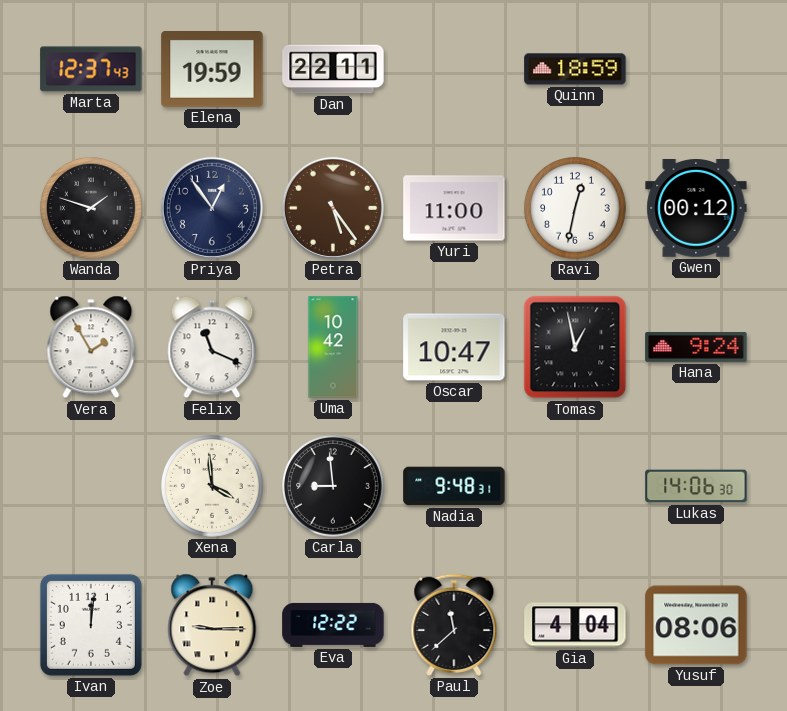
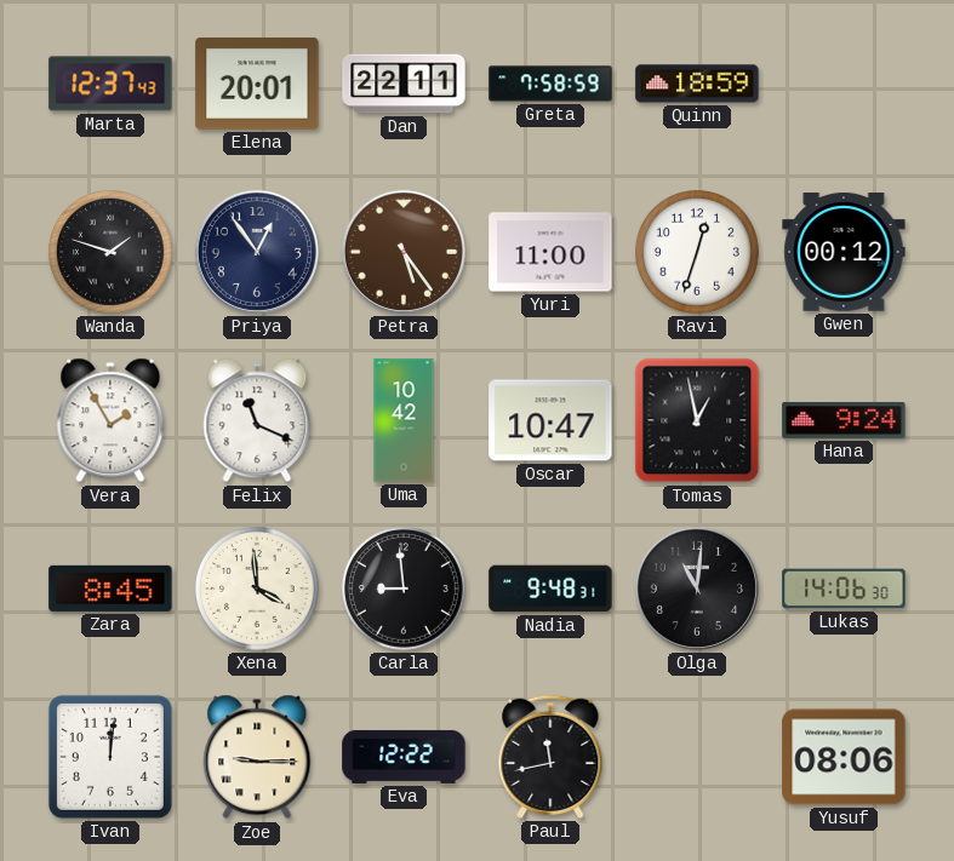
Elena: 19:59 -> 20:01
Greta: none -> 7:58
Ravi: 12:32 -> 12:33
Zara: none -> 8:45
Olga: none -> 11:01
Paul: 11:38 -> 11:43
Gia: 4:04 -> none
